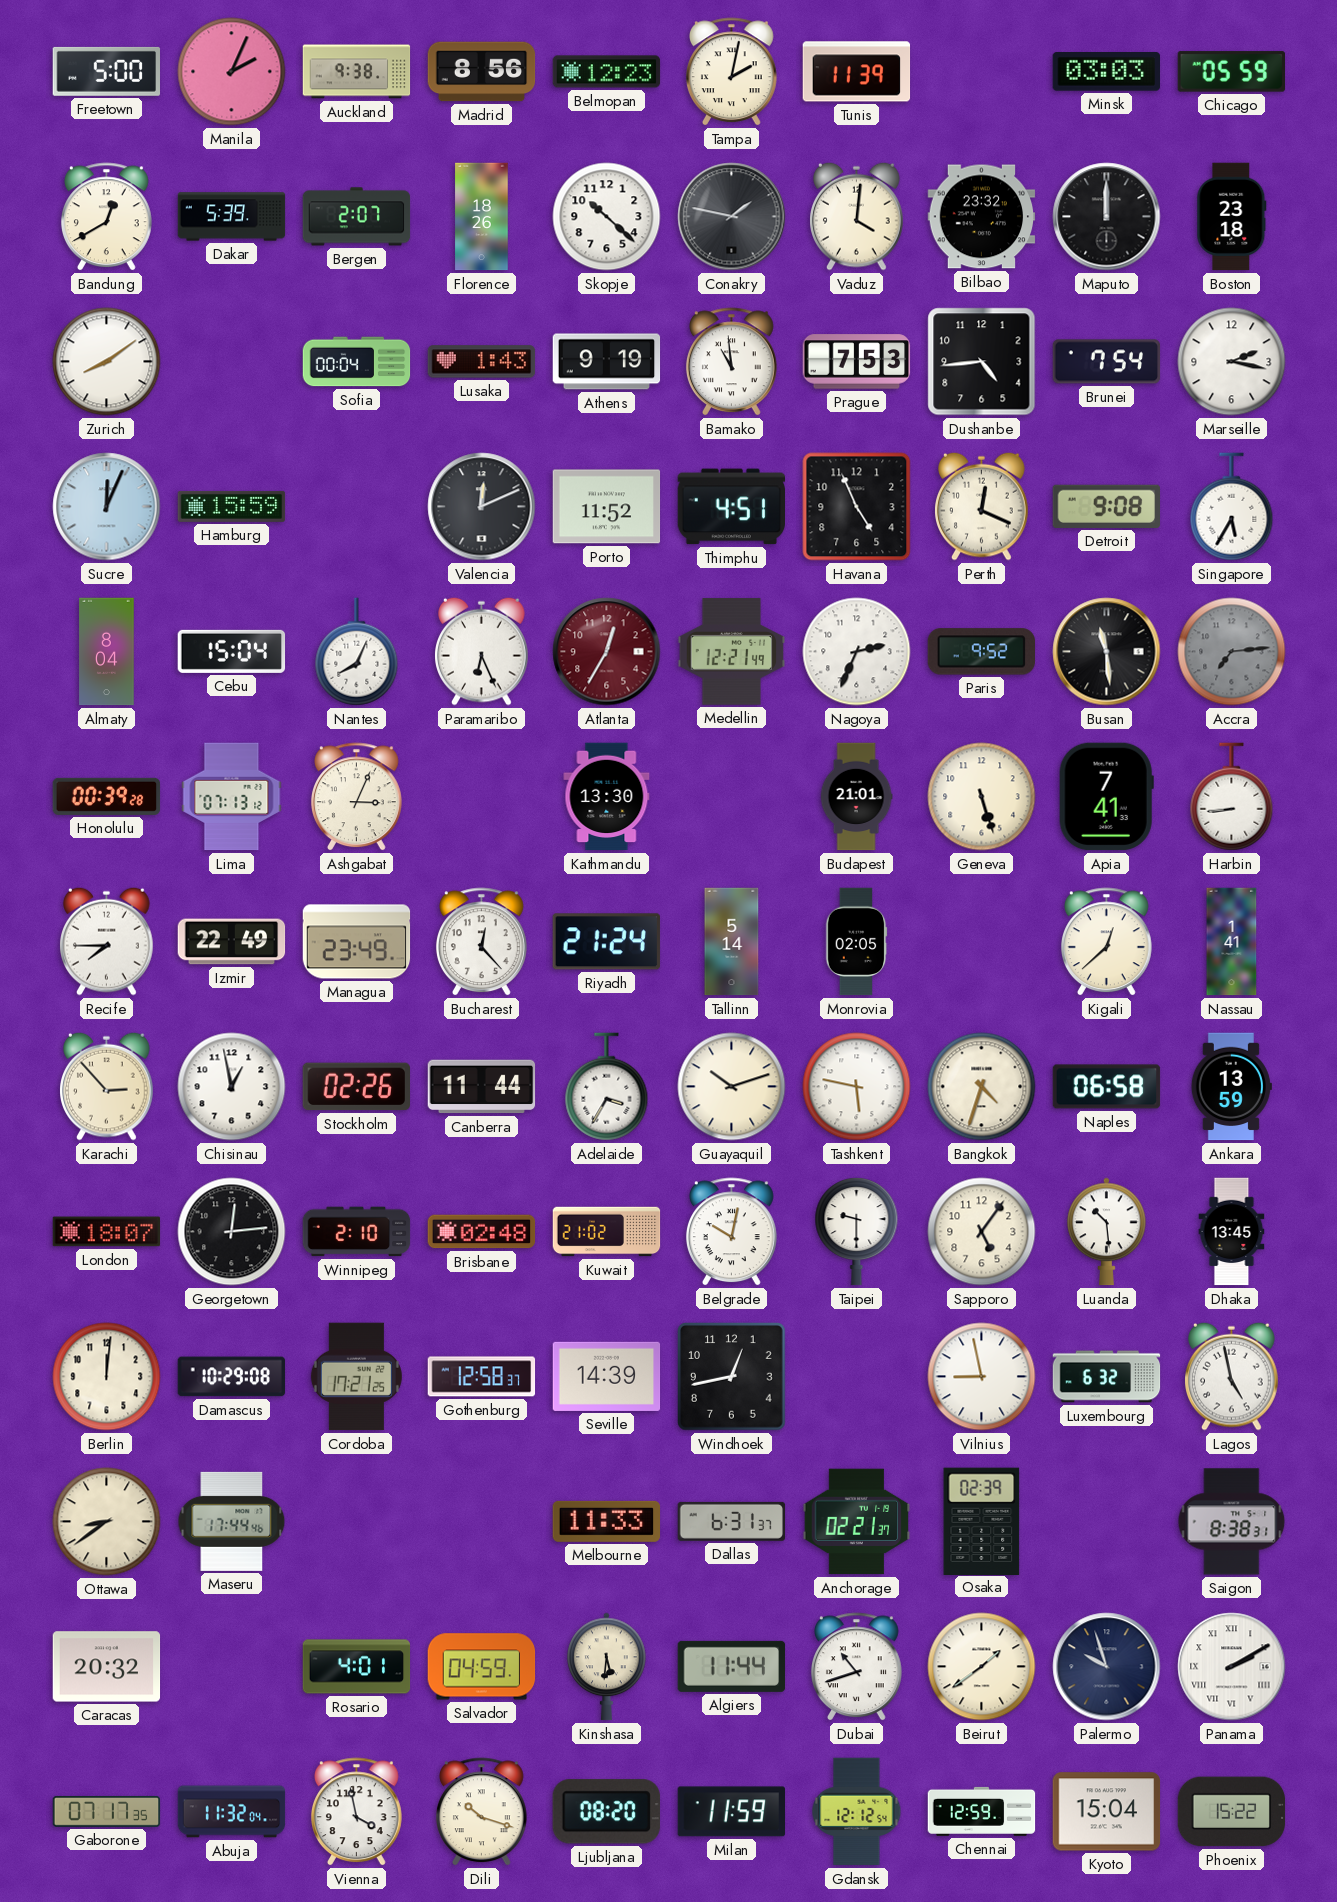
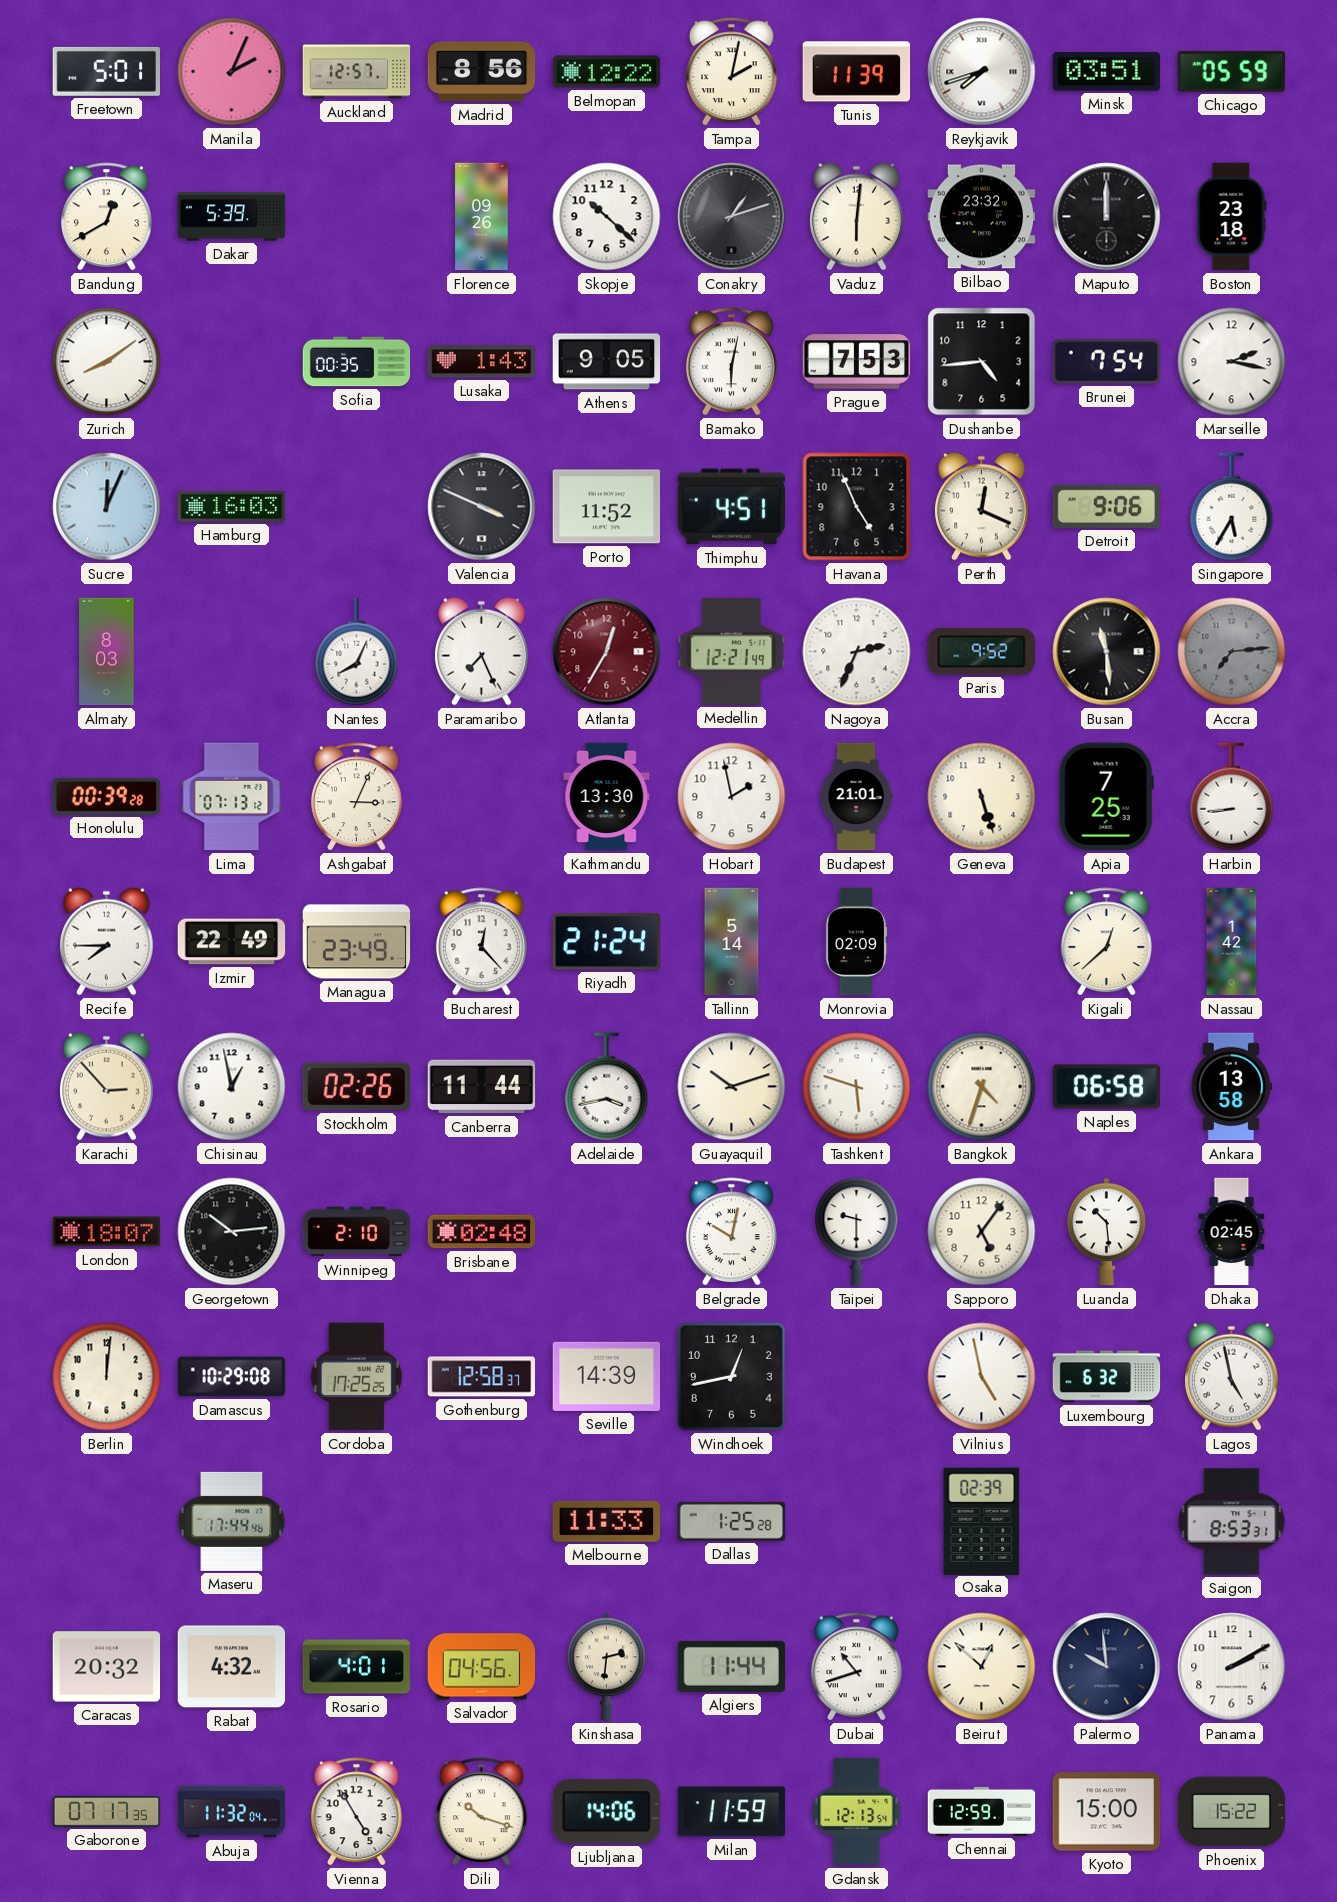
Freetown: 5:00 -> 5:01
Auckland: 9:38 -> 12:57
Belmopan: 12:23 -> 12:22
Reykjavik: none -> 7:42
Minsk: 03:03 -> 03:51
Bergen: 2:07 -> none
Florence: 18:26 -> 09:26
Conakry: 1:47 -> 1:12
Vaduz: 4:01 -> 6:01
Sofia: 00:04 -> 00:35
Athens: 9:19 -> 9:05
Bamako: 10:59 -> 6:02
Hamburg: 15:59 -> 16:03
Valencia: 12:11 -> 3:49
Detroit: 9:08 -> 9:06
Almaty: 8:04 -> 8:03
Cebu: 15:04 -> none
Paramaribo: 6:26 -> 7:26
Hobart: none -> 1:58
Apia: 7:41 -> 7:25
Monrovia: 02:05 -> 02:09
Nassau: 1:41 -> 1:42
Adelaide: 3:35 -> 3:43
Tashkent: 5:47 -> 5:48
Ankara: 13:59 -> 13:58
Georgetown: 12:14 -> 10:14
Kuwait: 21:02 -> none
Dhaka: 13:45 -> 02:45
Cordoba: 17:21 -> 17:25
Vilnius: 8:58 -> 4:58
Ottawa: 8:39 -> none
Dallas: 6:31 -> 1:25
Anchorage: 02:21 -> none
Saigon: 8:38 -> 8:53
Rabat: none -> 4:32
Salvador: 04:59 -> 04:56
Kinshasa: 5:31 -> 2:31
Beirut: 1:39 -> 12:52
Palermo: 9:57 -> 9:59
Panama numerals: Roman -> Arabic
Vienna: 3:58 -> 4:55
Ljubljana: 08:20 -> 14:06
Gdansk: 12:12 -> 12:13
Kyoto: 15:04 -> 15:00
